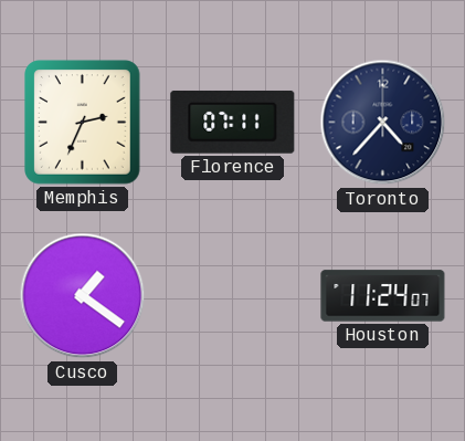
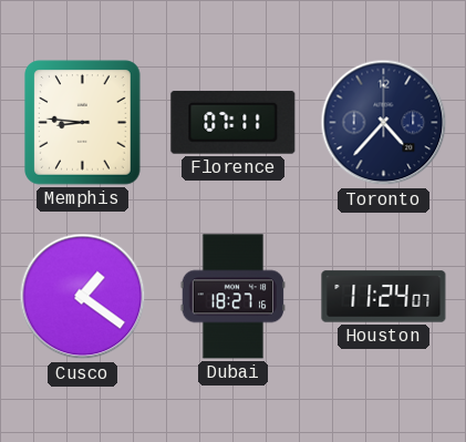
Memphis: 2:34 -> 8:46
Dubai: none -> 18:27
